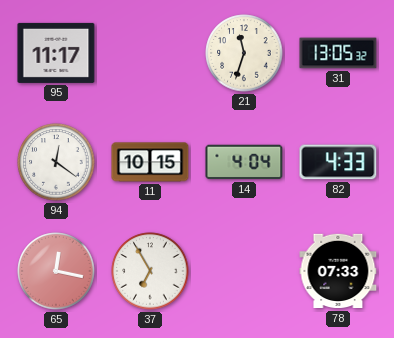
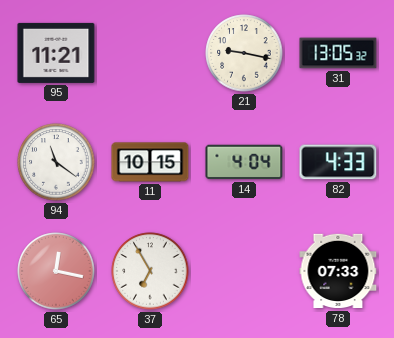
95: 11:17 -> 11:21
21: 11:33 -> 9:17
94: 12:21 -> 11:21
